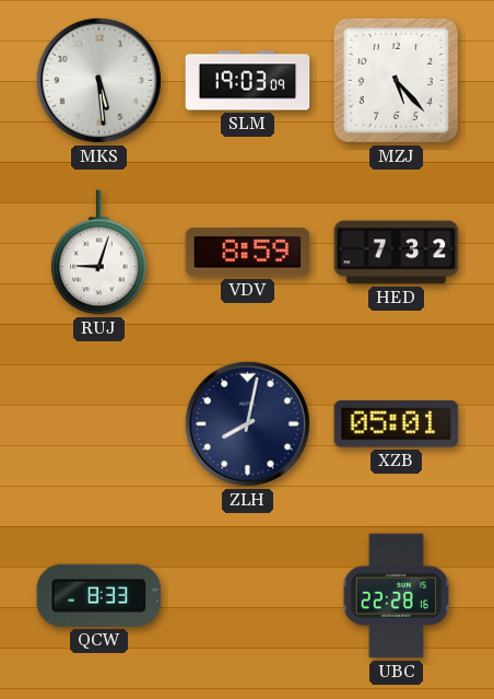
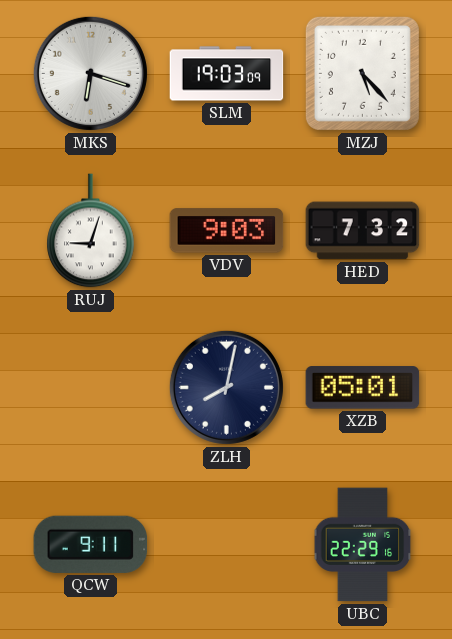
MKS: 5:29 -> 6:18
VDV: 8:59 -> 9:03
QCW: 8:33 -> 9:11
UBC: 22:28 -> 22:29
